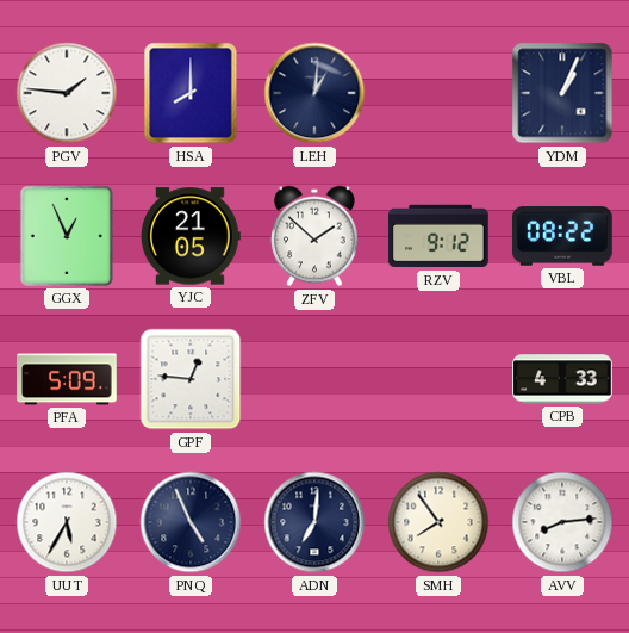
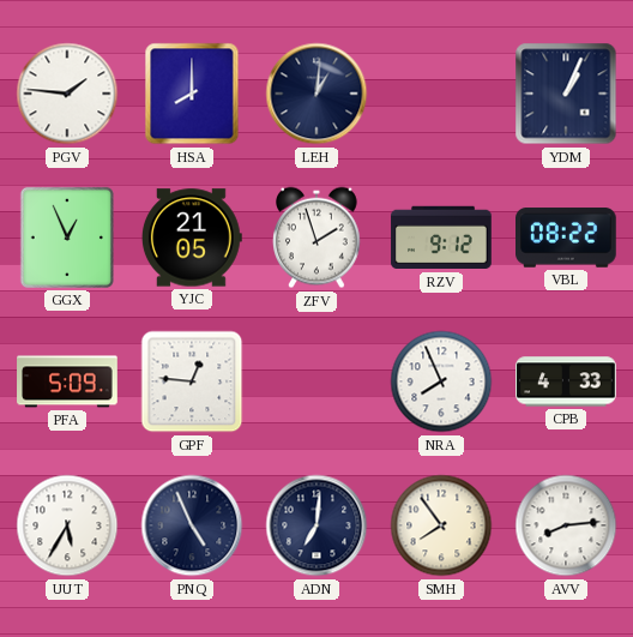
ZFV: 1:52 -> 1:57
NRA: none -> 7:56
